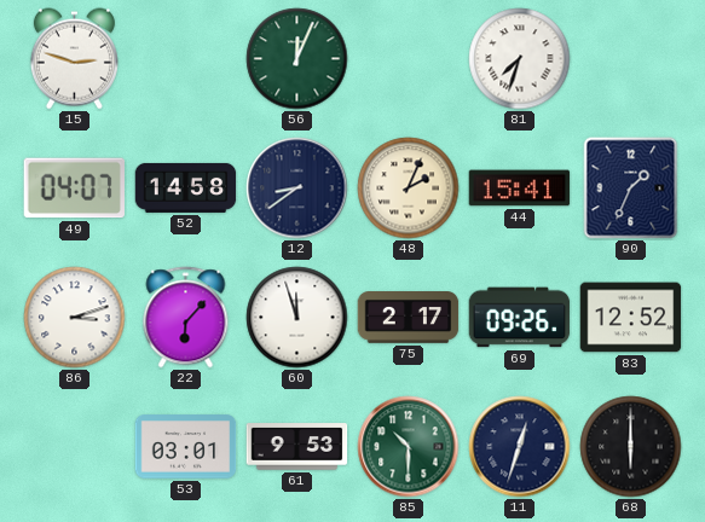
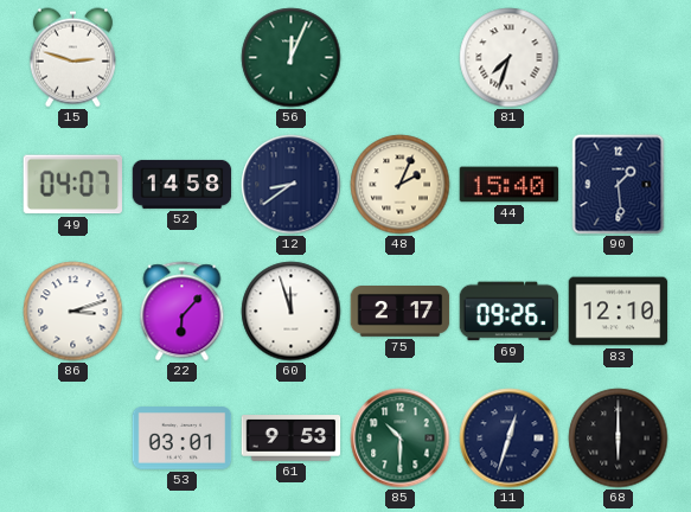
44: 15:41 -> 15:40
90: 1:34 -> 1:29
83: 12:52 -> 12:10
